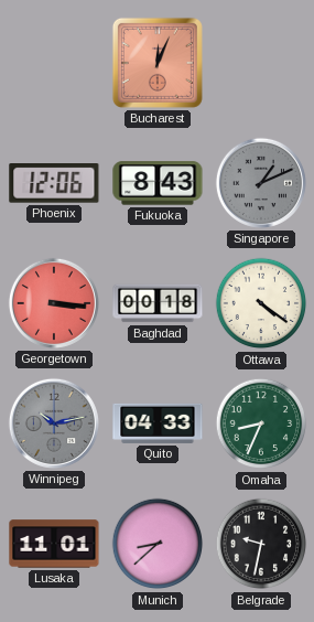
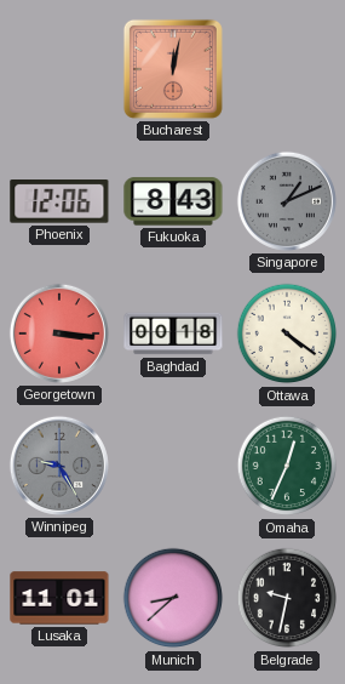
Bucharest: 12:04 -> 12:02
Winnipeg: 10:13 -> 9:25
Quito: 04:33 -> none
Omaha: 8:34 -> 12:34
